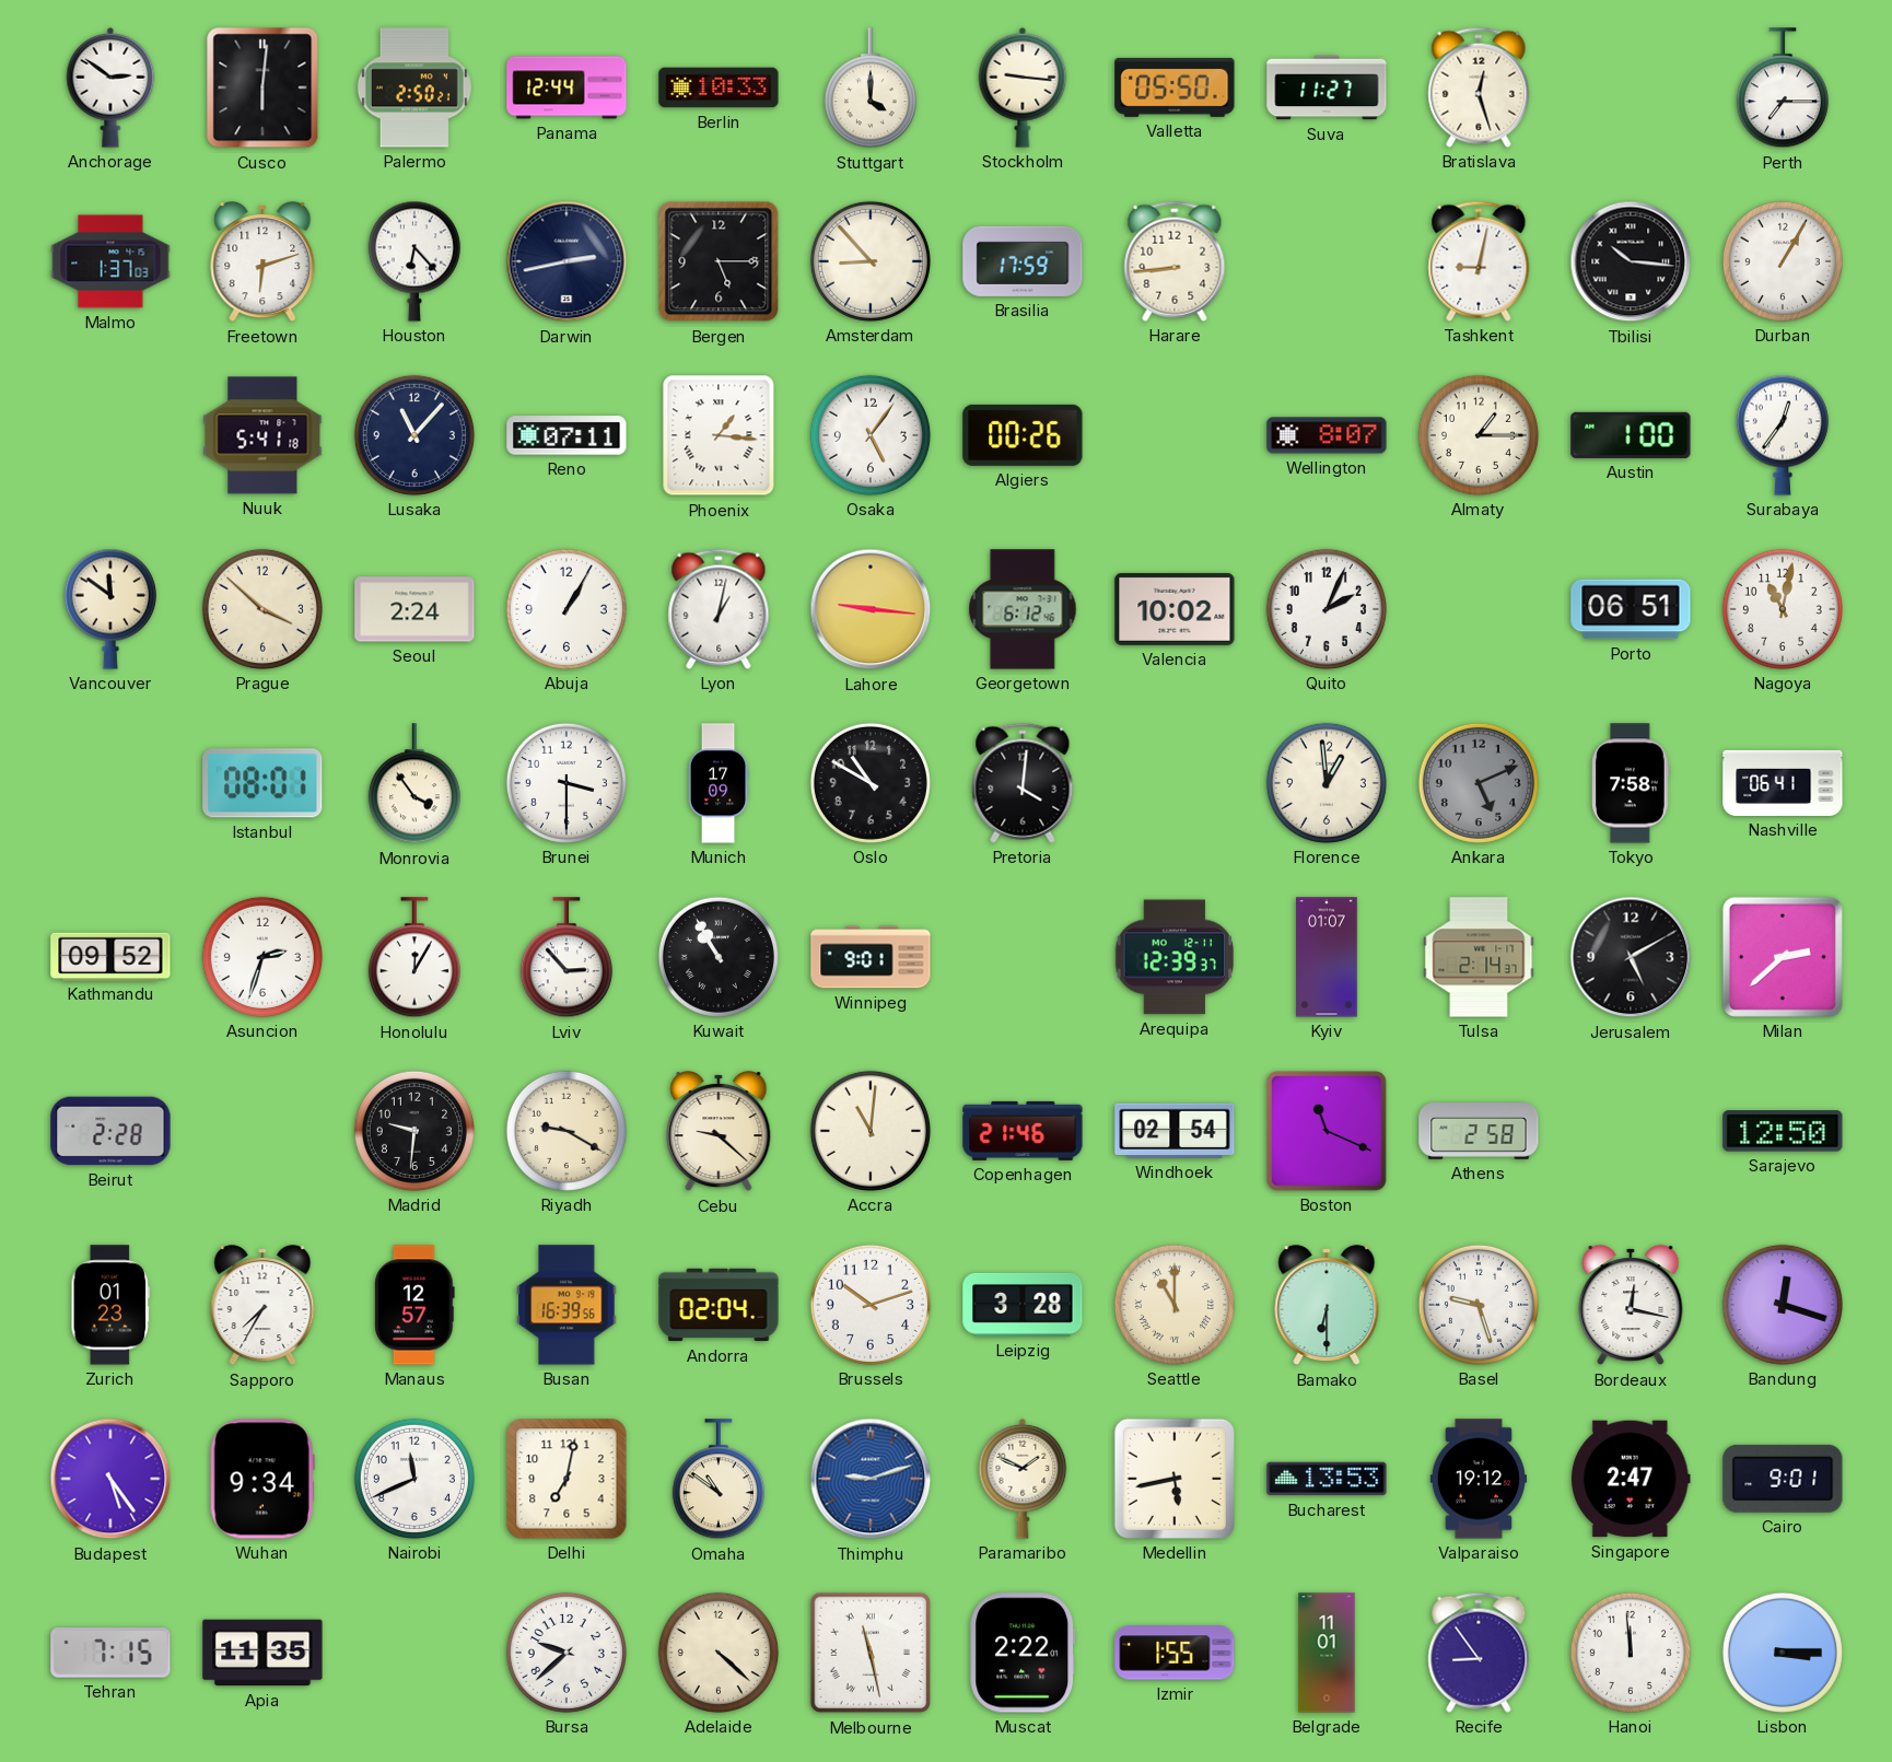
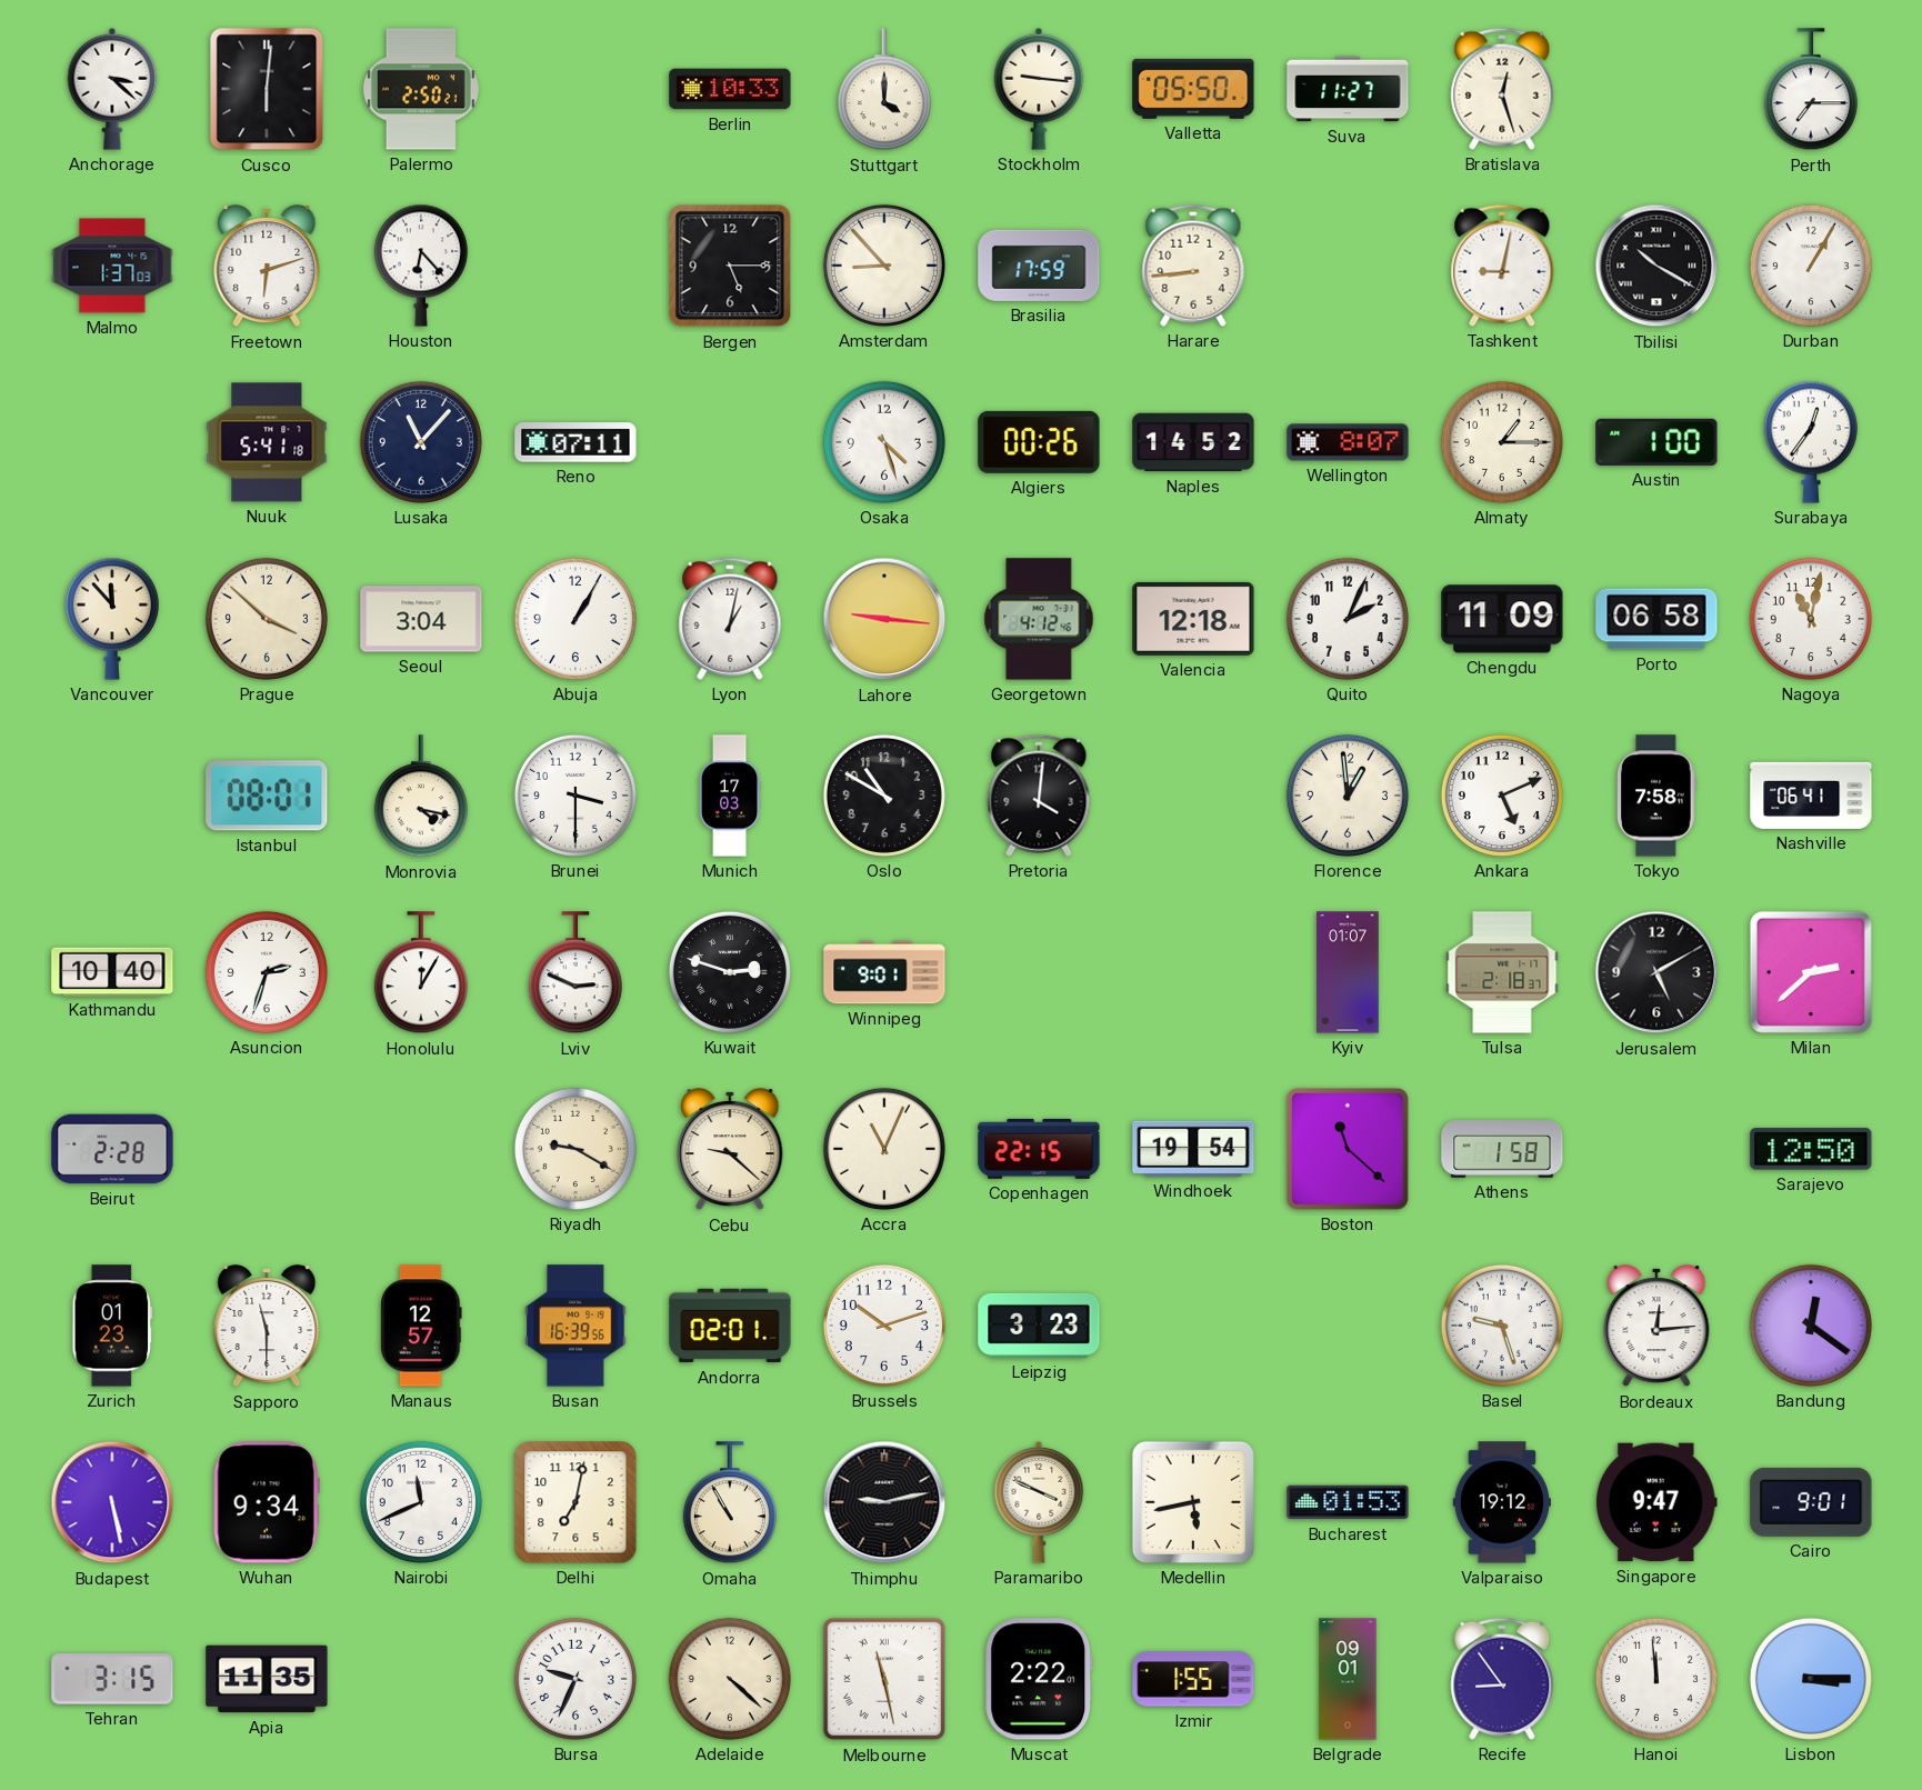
Anchorage: 2:51 -> 3:22
Panama: 12:44 -> none
Darwin: 2:43 -> none
Tbilisi: 10:16 -> 10:20
Phoenix: 1:16 -> none
Osaka: 5:06 -> 4:27
Naples: none -> 14:52
Vancouver: 11:51 -> 11:53
Seoul: 2:24 -> 3:04
Georgetown: 6:12 -> 4:12
Valencia: 10:02 -> 12:18
Chengdu: none -> 11:09
Porto: 06:51 -> 06:58
Monrovia: 3:54 -> 4:17
Munich: 17:09 -> 17:03
Ankara dial: grey -> white
Kathmandu: 09:52 -> 10:40
Lviv: 2:53 -> 2:49
Kuwait: 10:55 -> 2:48
Arequipa: 12:39 -> none
Tulsa: 2:14 -> 2:18
Madrid: 9:31 -> none
Accra: 11:01 -> 11:04
Copenhagen: 21:46 -> 22:15
Windhoek: 02:54 -> 19:54
Boston: 11:19 -> 11:22
Athens: 2:58 -> 1:58
Sapporo: 7:35 -> 11:30
Andorra: 02:04 -> 02:01
Leipzig: 3:28 -> 3:23
Seattle: 11:00 -> none
Bamako: 6:30 -> none
Bordeaux: 12:17 -> 12:14
Bandung: 12:18 -> 12:21
Budapest: 5:24 -> 5:28
Omaha: 10:51 -> 10:55
Thimphu: 9:12 -> 9:13
Thimphu dial: blue -> black
Paramaribo: 1:49 -> 3:49
Bucharest: 13:53 -> 01:53
Singapore: 2:47 -> 9:47
Tehran: 7:15 -> 3:15
Bursa: 9:38 -> 9:34
Belgrade: 11:01 -> 09:01
